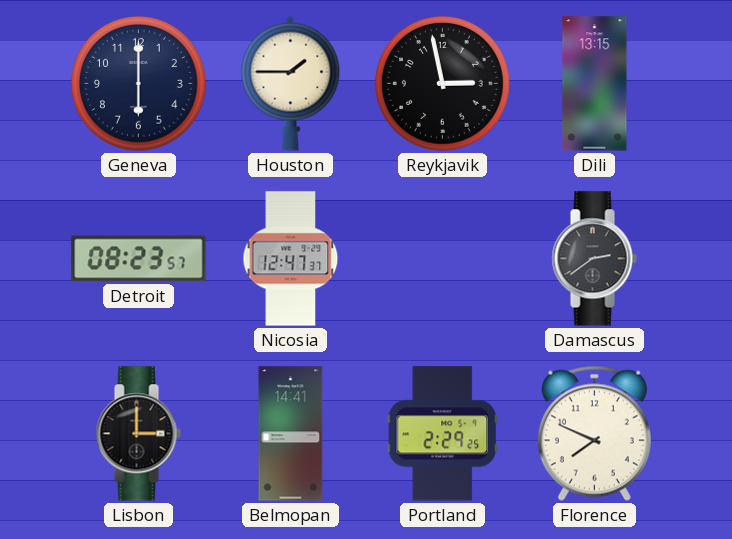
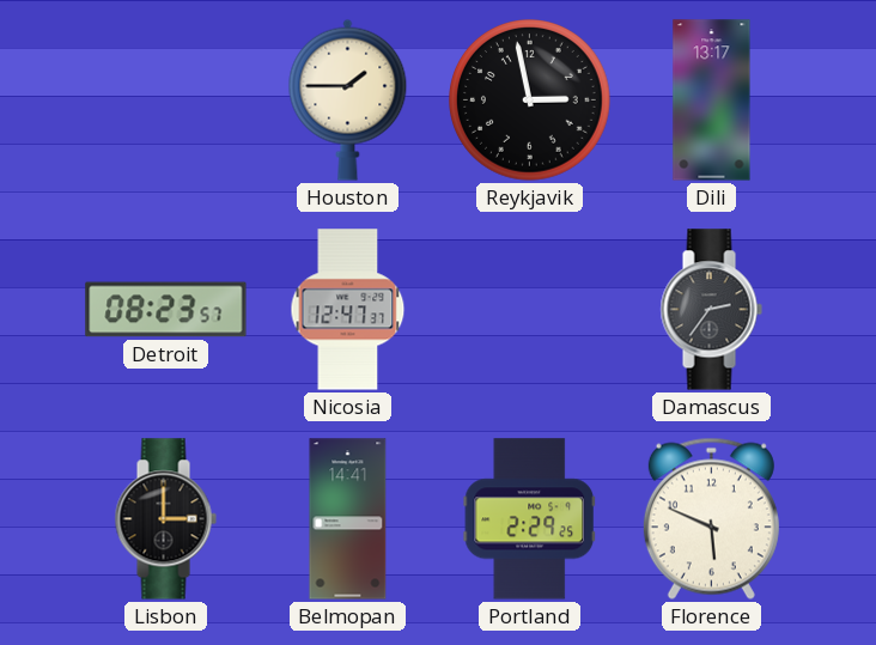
Geneva: 6:00 -> none
Dili: 13:15 -> 13:17
Damascus: 2:39 -> 2:36
Florence: 7:49 -> 5:49
